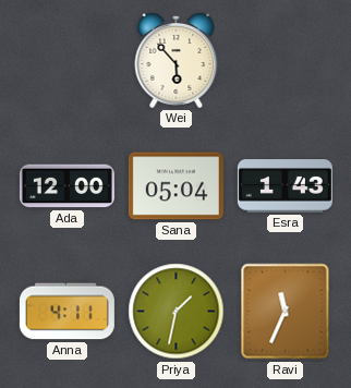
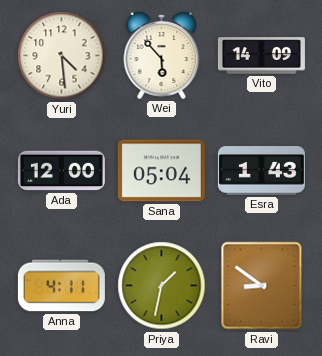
Yuri: none -> 4:29
Vito: none -> 14:09
Ravi: 11:34 -> 8:51
